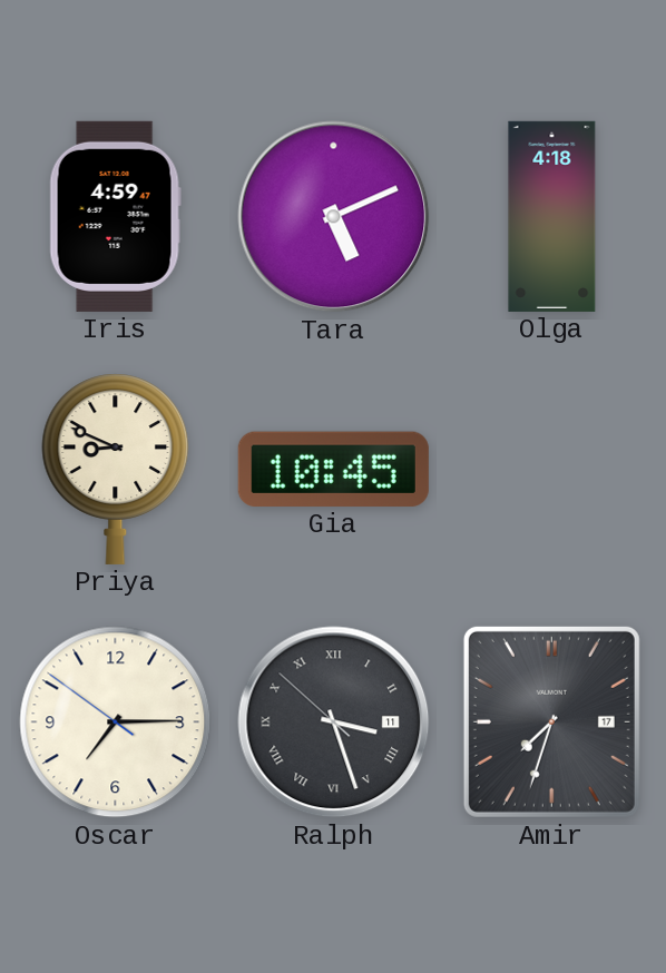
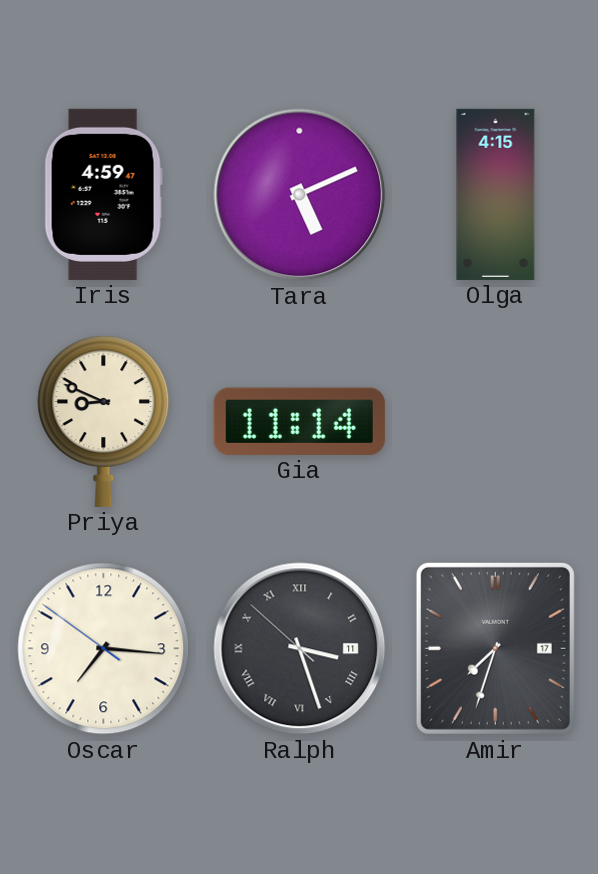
Olga: 4:18 -> 4:15
Gia: 10:45 -> 11:14
Oscar: 7:14 -> 7:15
